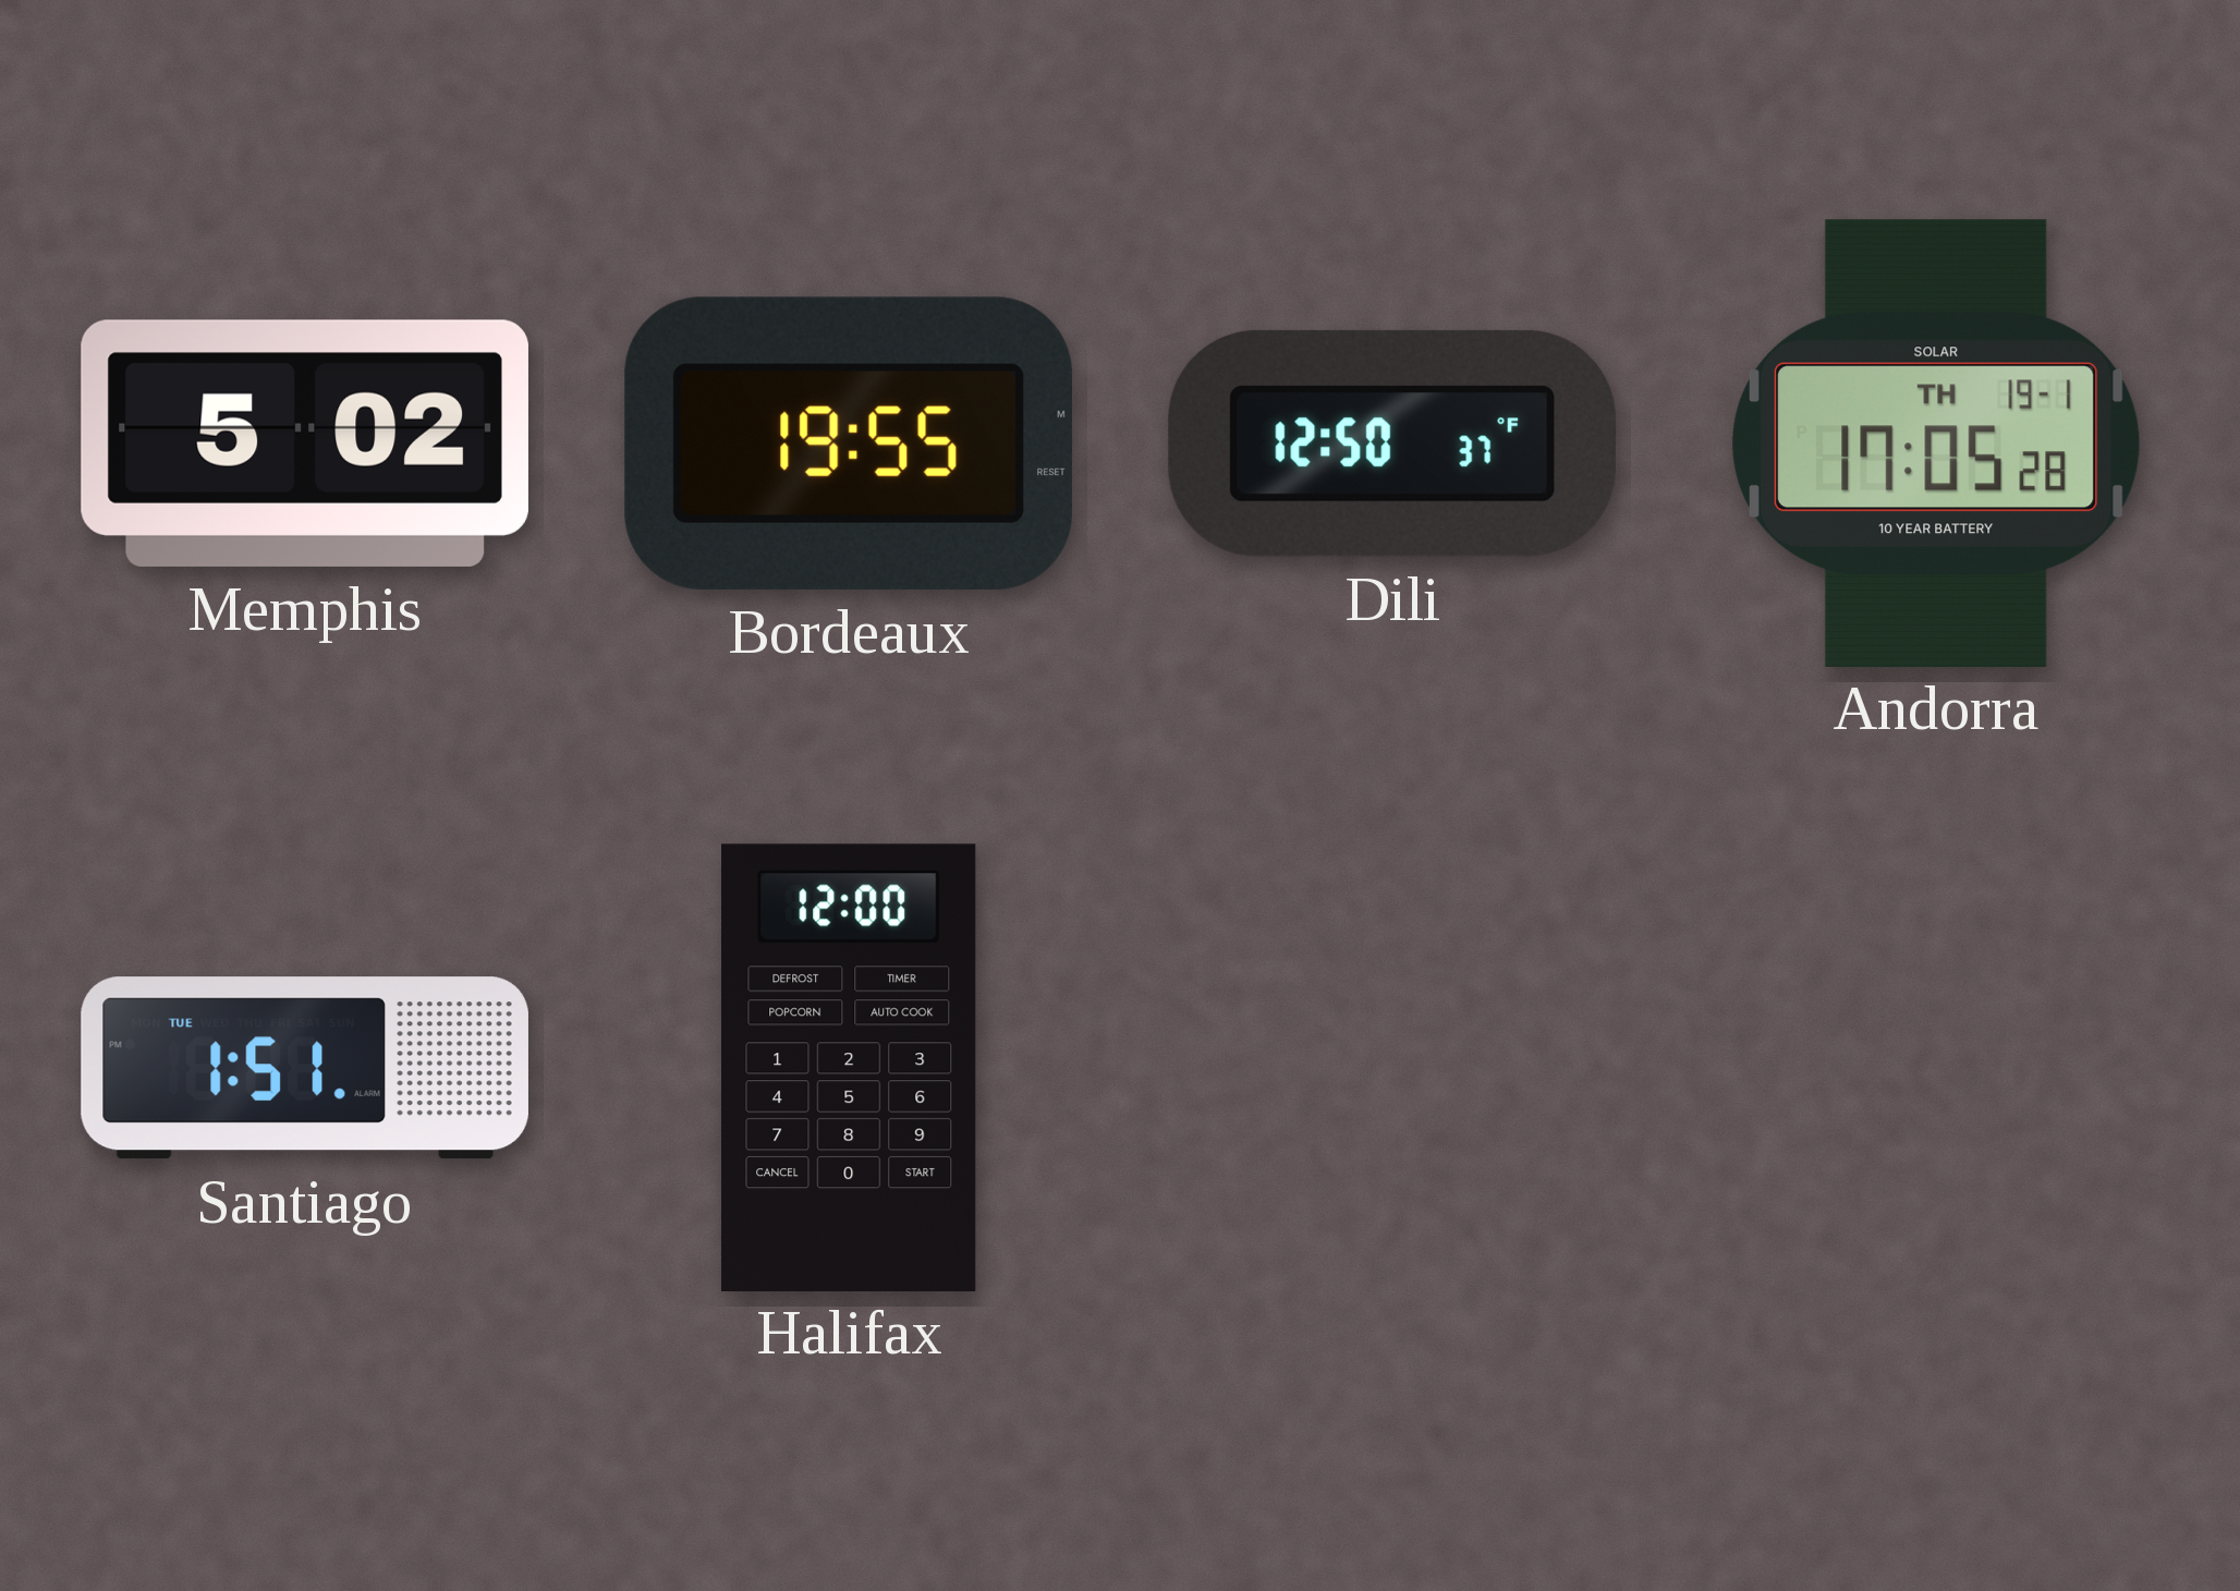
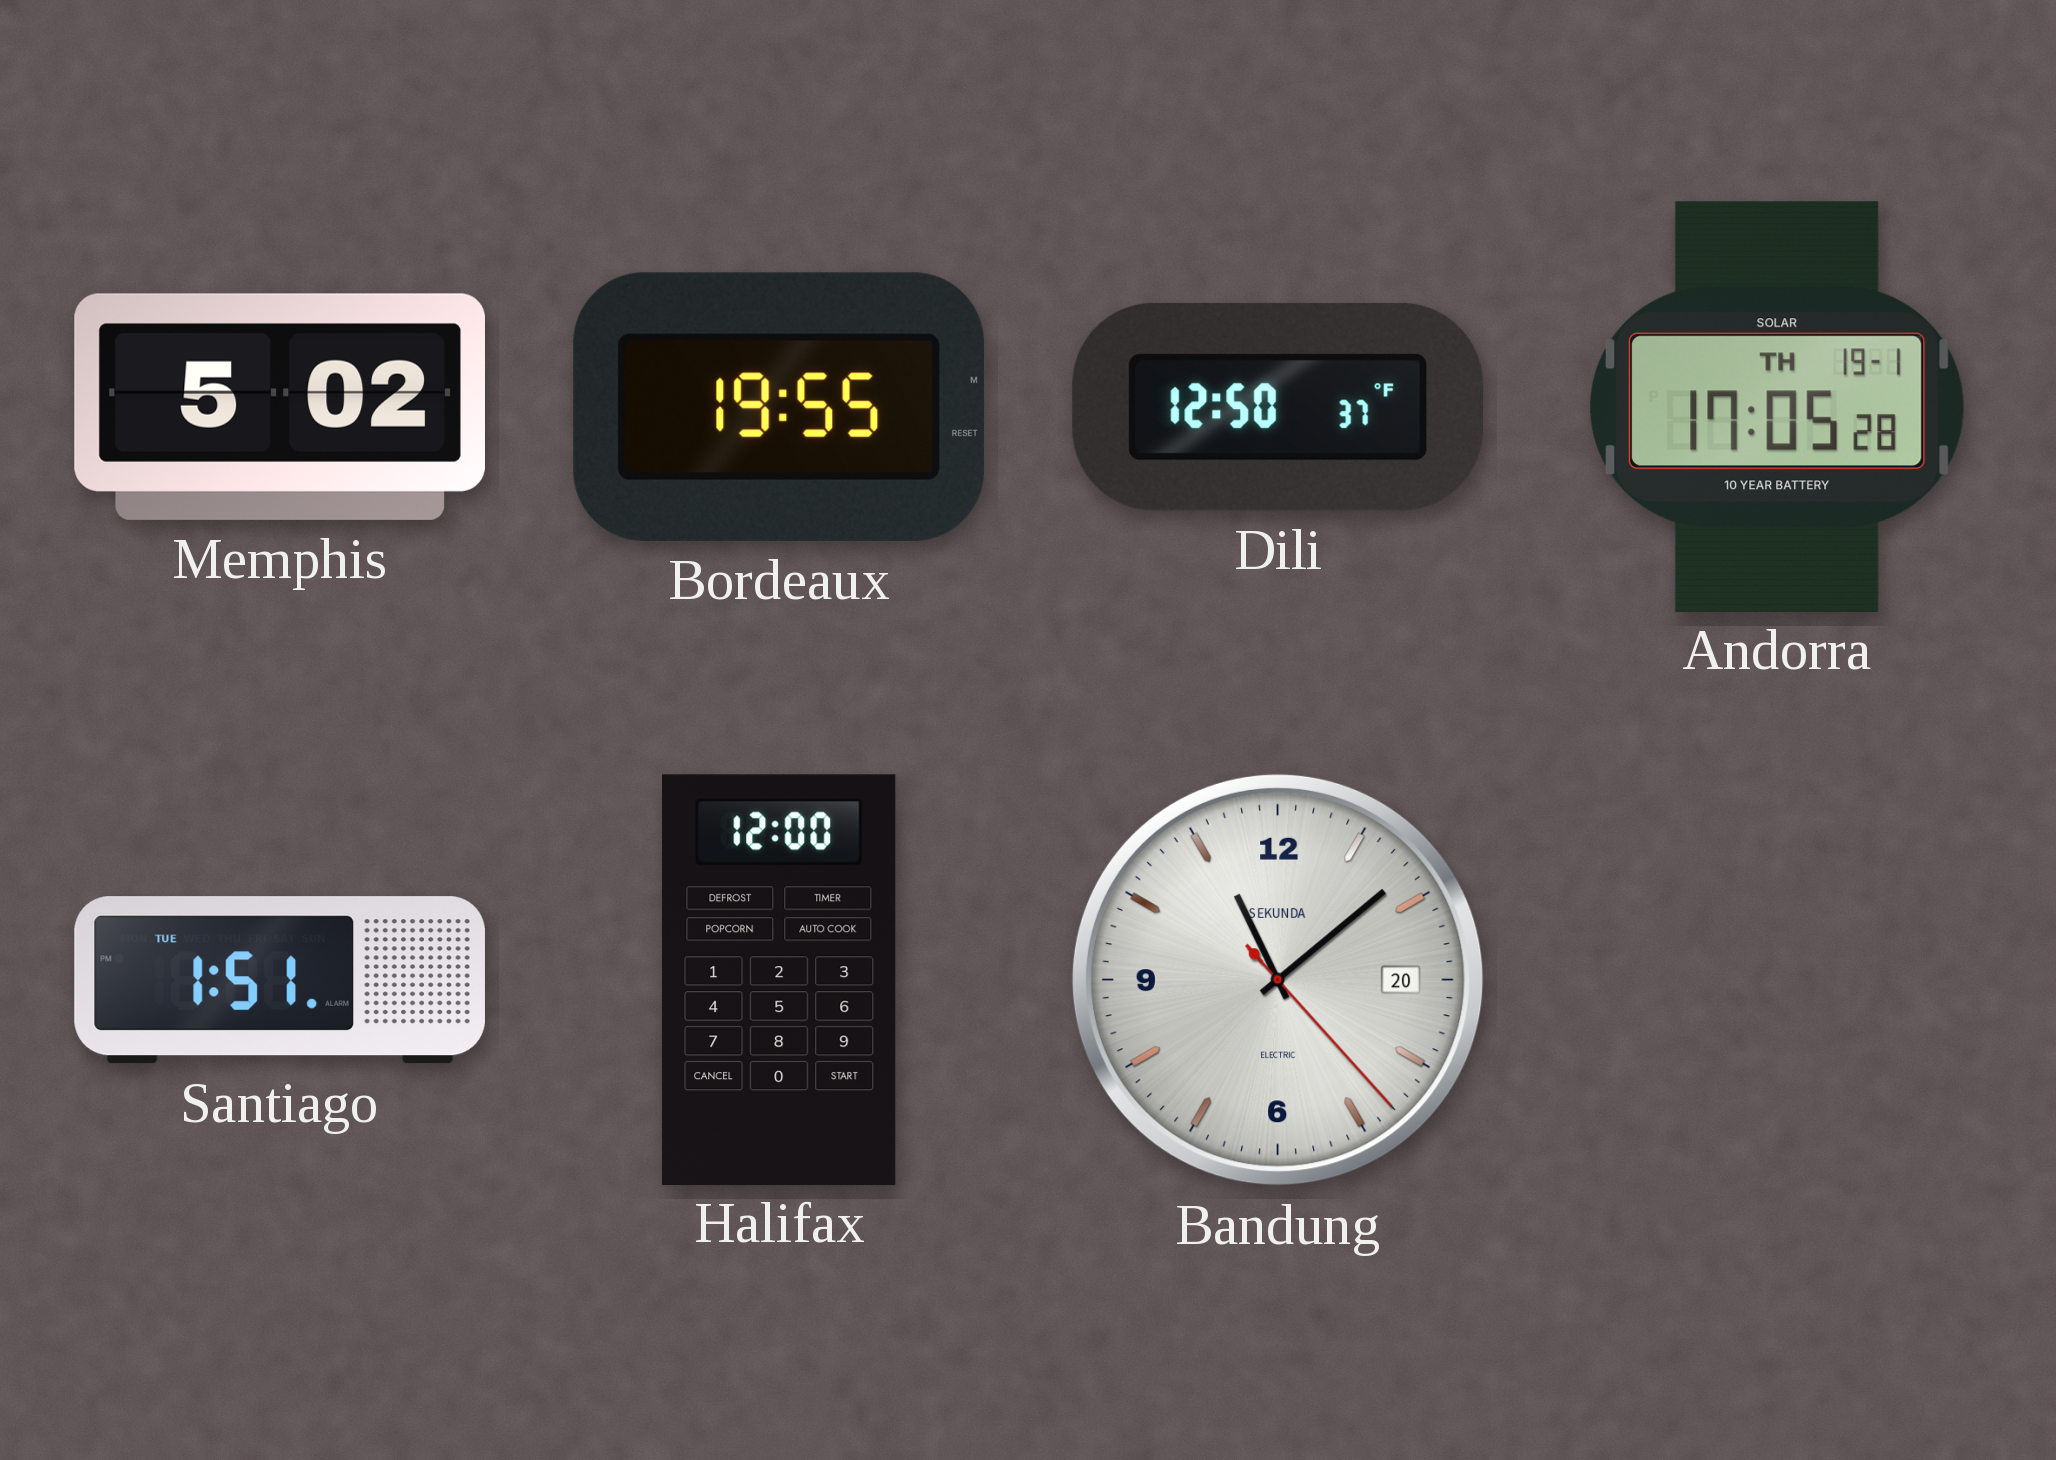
Bandung: none -> 11:08
